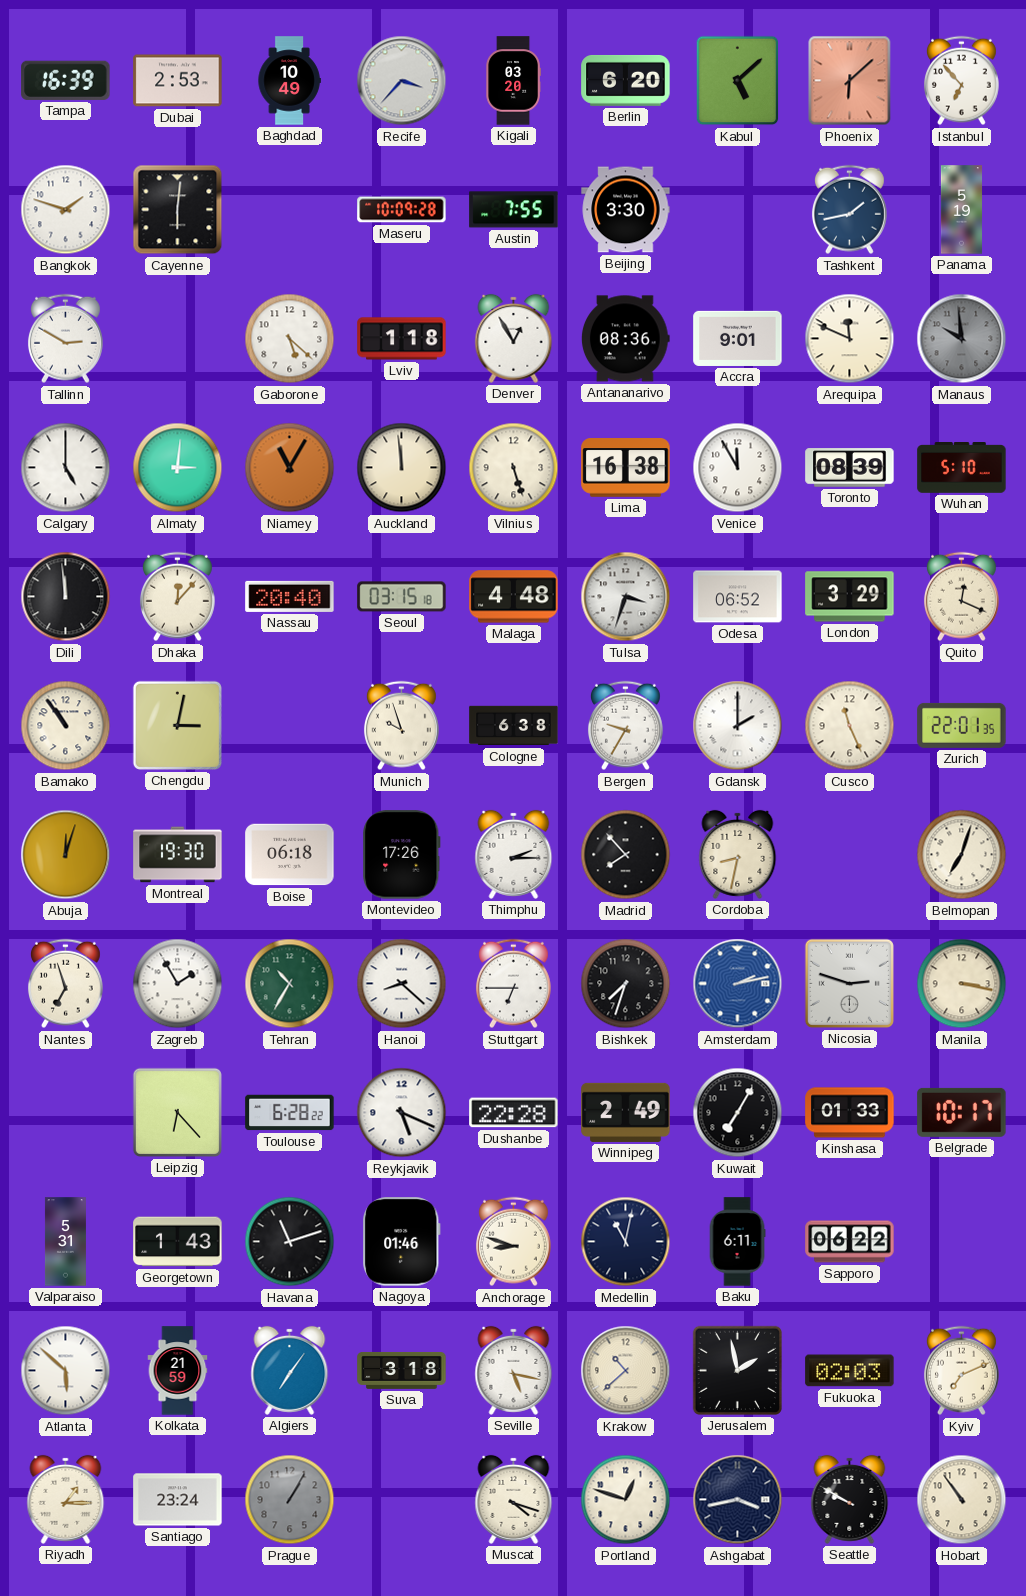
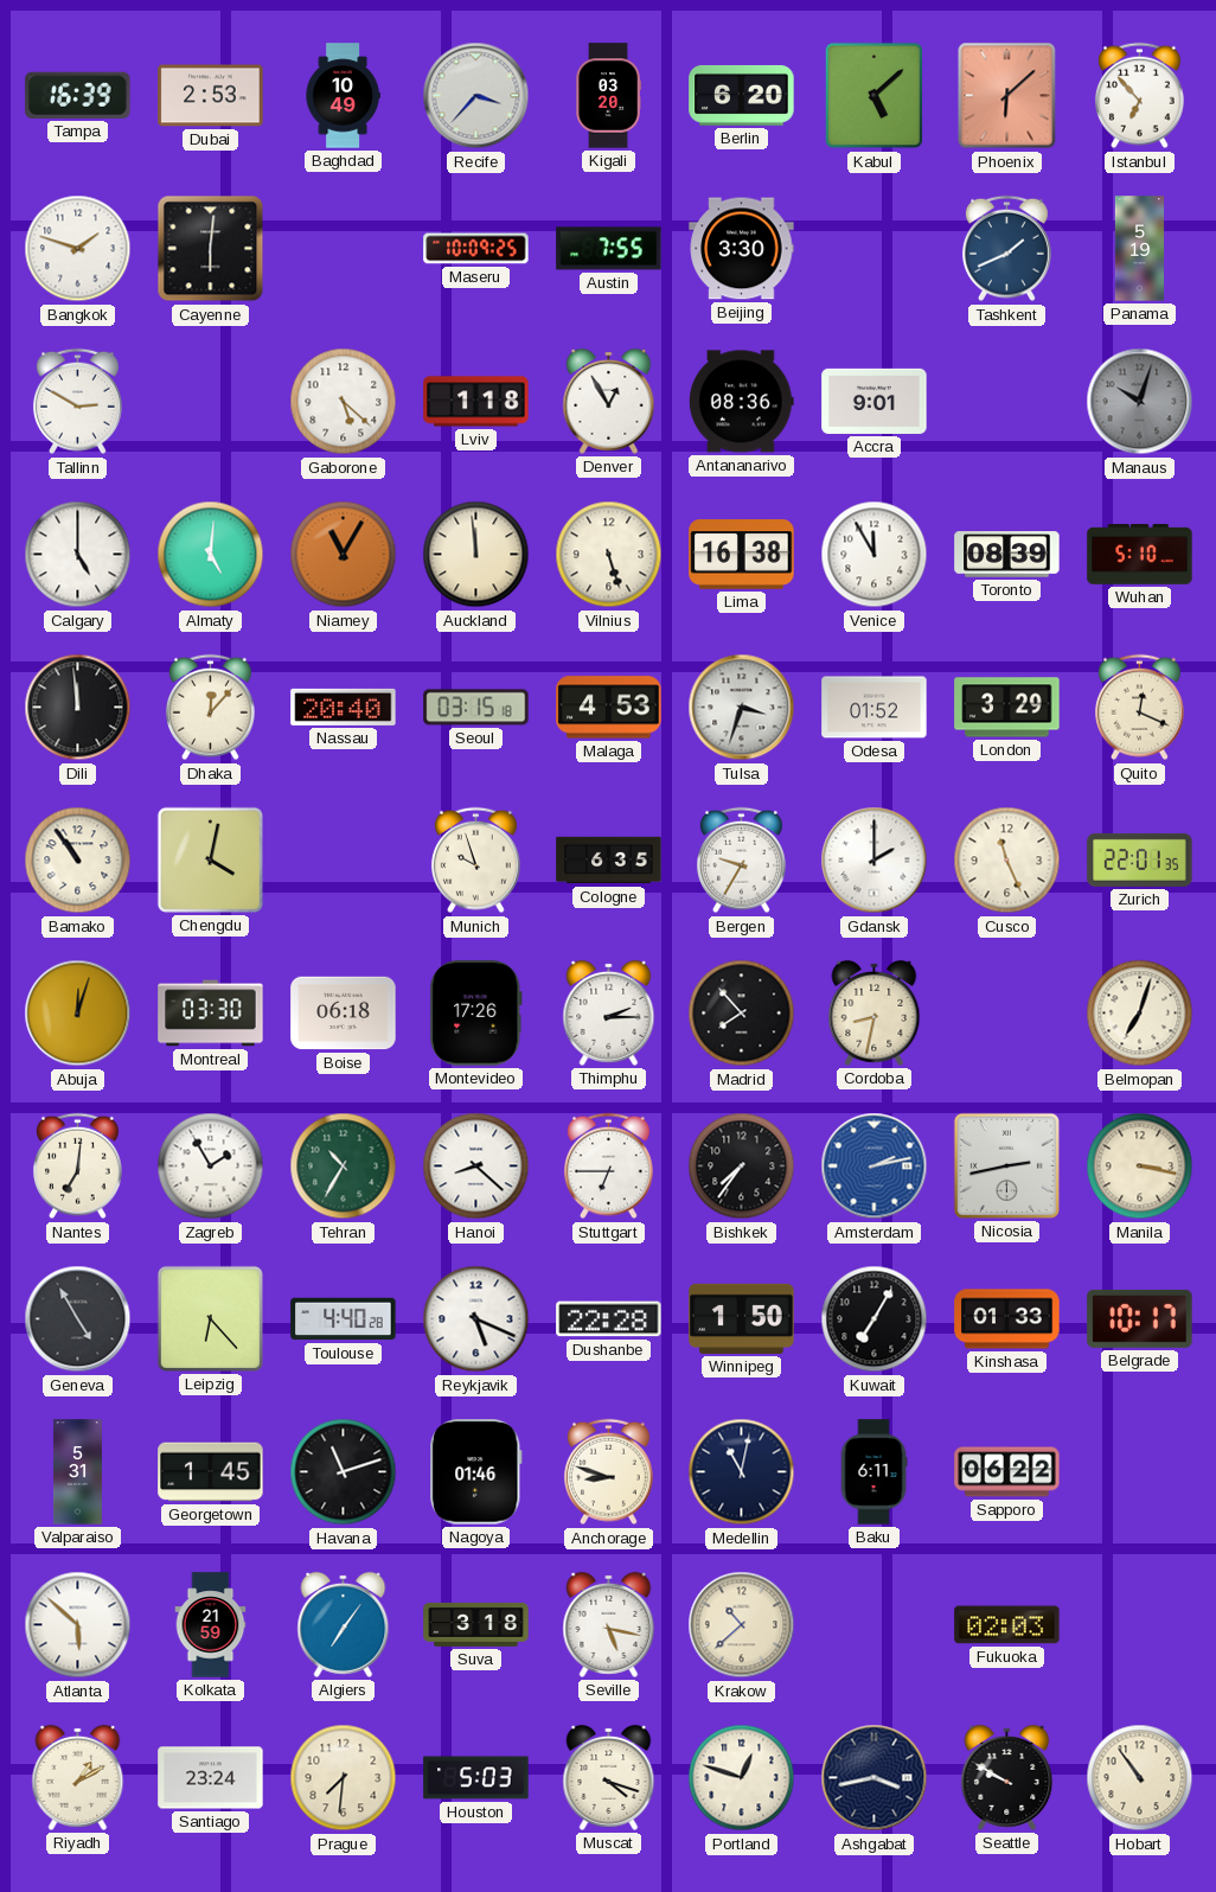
Maseru: 10:09:28 -> 10:09:25
Tashkent: 1:43 -> 1:41
Arequipa: 11:49 -> none
Manaus: 9:59 -> 10:03
Almaty: 3:01 -> 5:01
Malaga: 4:48 -> 4:53
Odesa: 06:52 -> 01:52
Chengdu: 3:02 -> 4:02
Cologne: 6:38 -> 6:35
Montreal: 19:30 -> 03:30
Nantes: 6:57 -> 7:01
Bishkek: 7:33 -> 7:36
Nicosia: 2:48 -> 2:43
Geneva: none -> 4:55
Toulouse: 6:28 -> 4:40
Winnipeg: 2:49 -> 1:50
Georgetown: 1:43 -> 1:45
Jerusalem: 1:58 -> none
Kyiv: 7:11 -> none
Riyadh: 1:15 -> 1:10
Prague: 1:05 -> 7:31
Prague dial: grey -> cream
Houston: none -> 5:03
